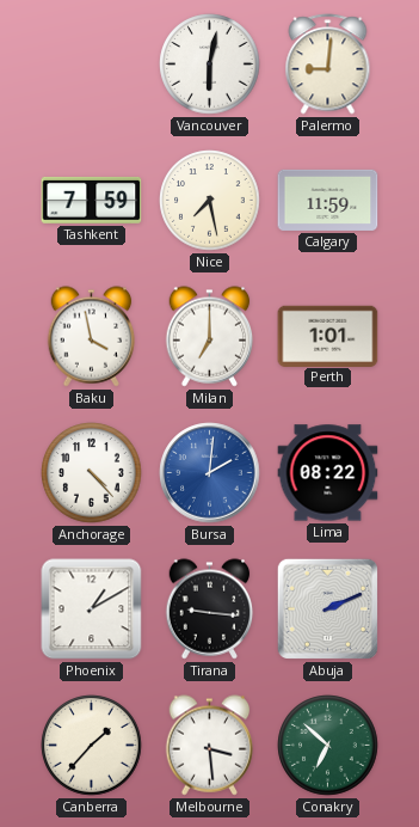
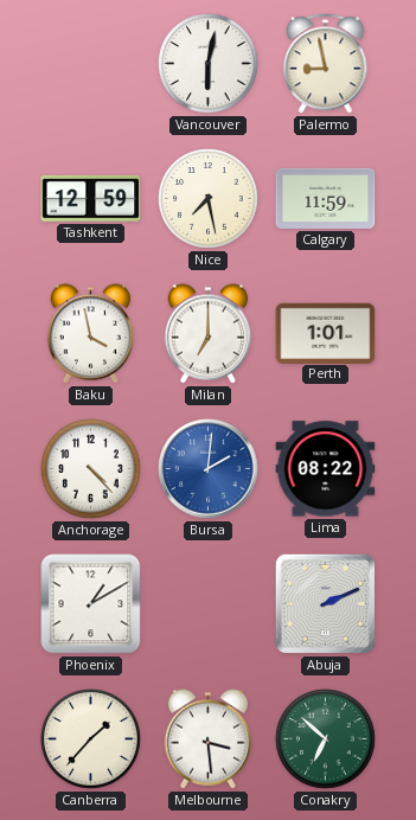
Palermo: 9:01 -> 8:58
Tashkent: 7:59 -> 12:59
Tirana: 9:16 -> none
